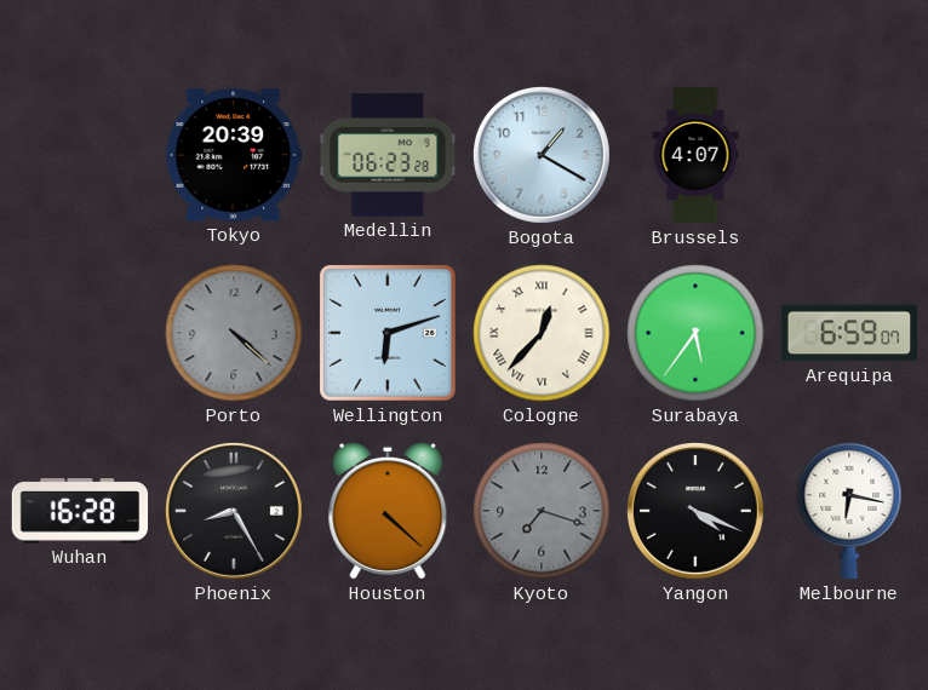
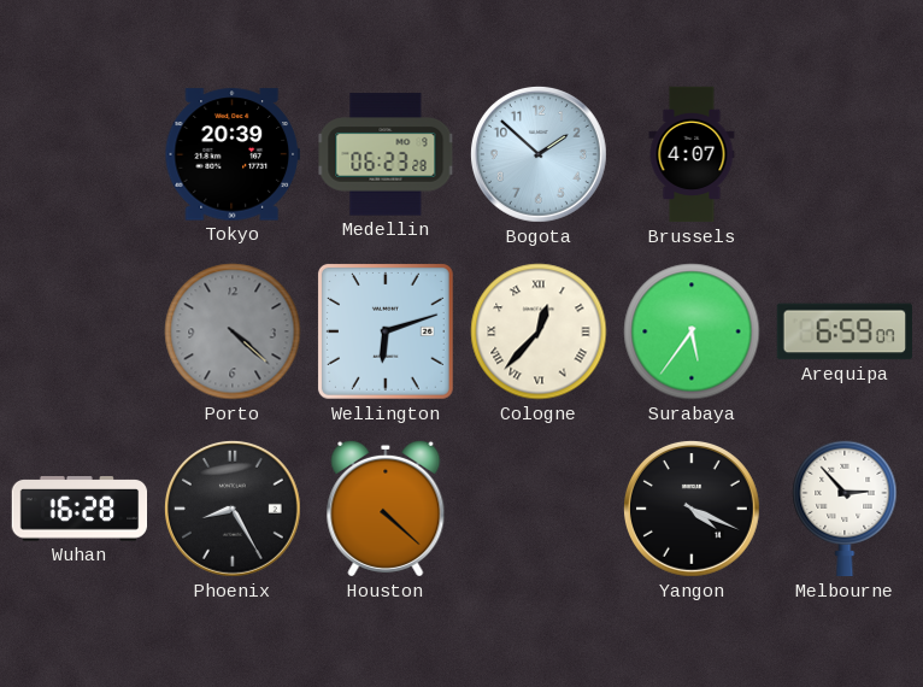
Bogota: 1:20 -> 1:52
Kyoto: 7:18 -> none
Melbourne: 6:17 -> 2:53
